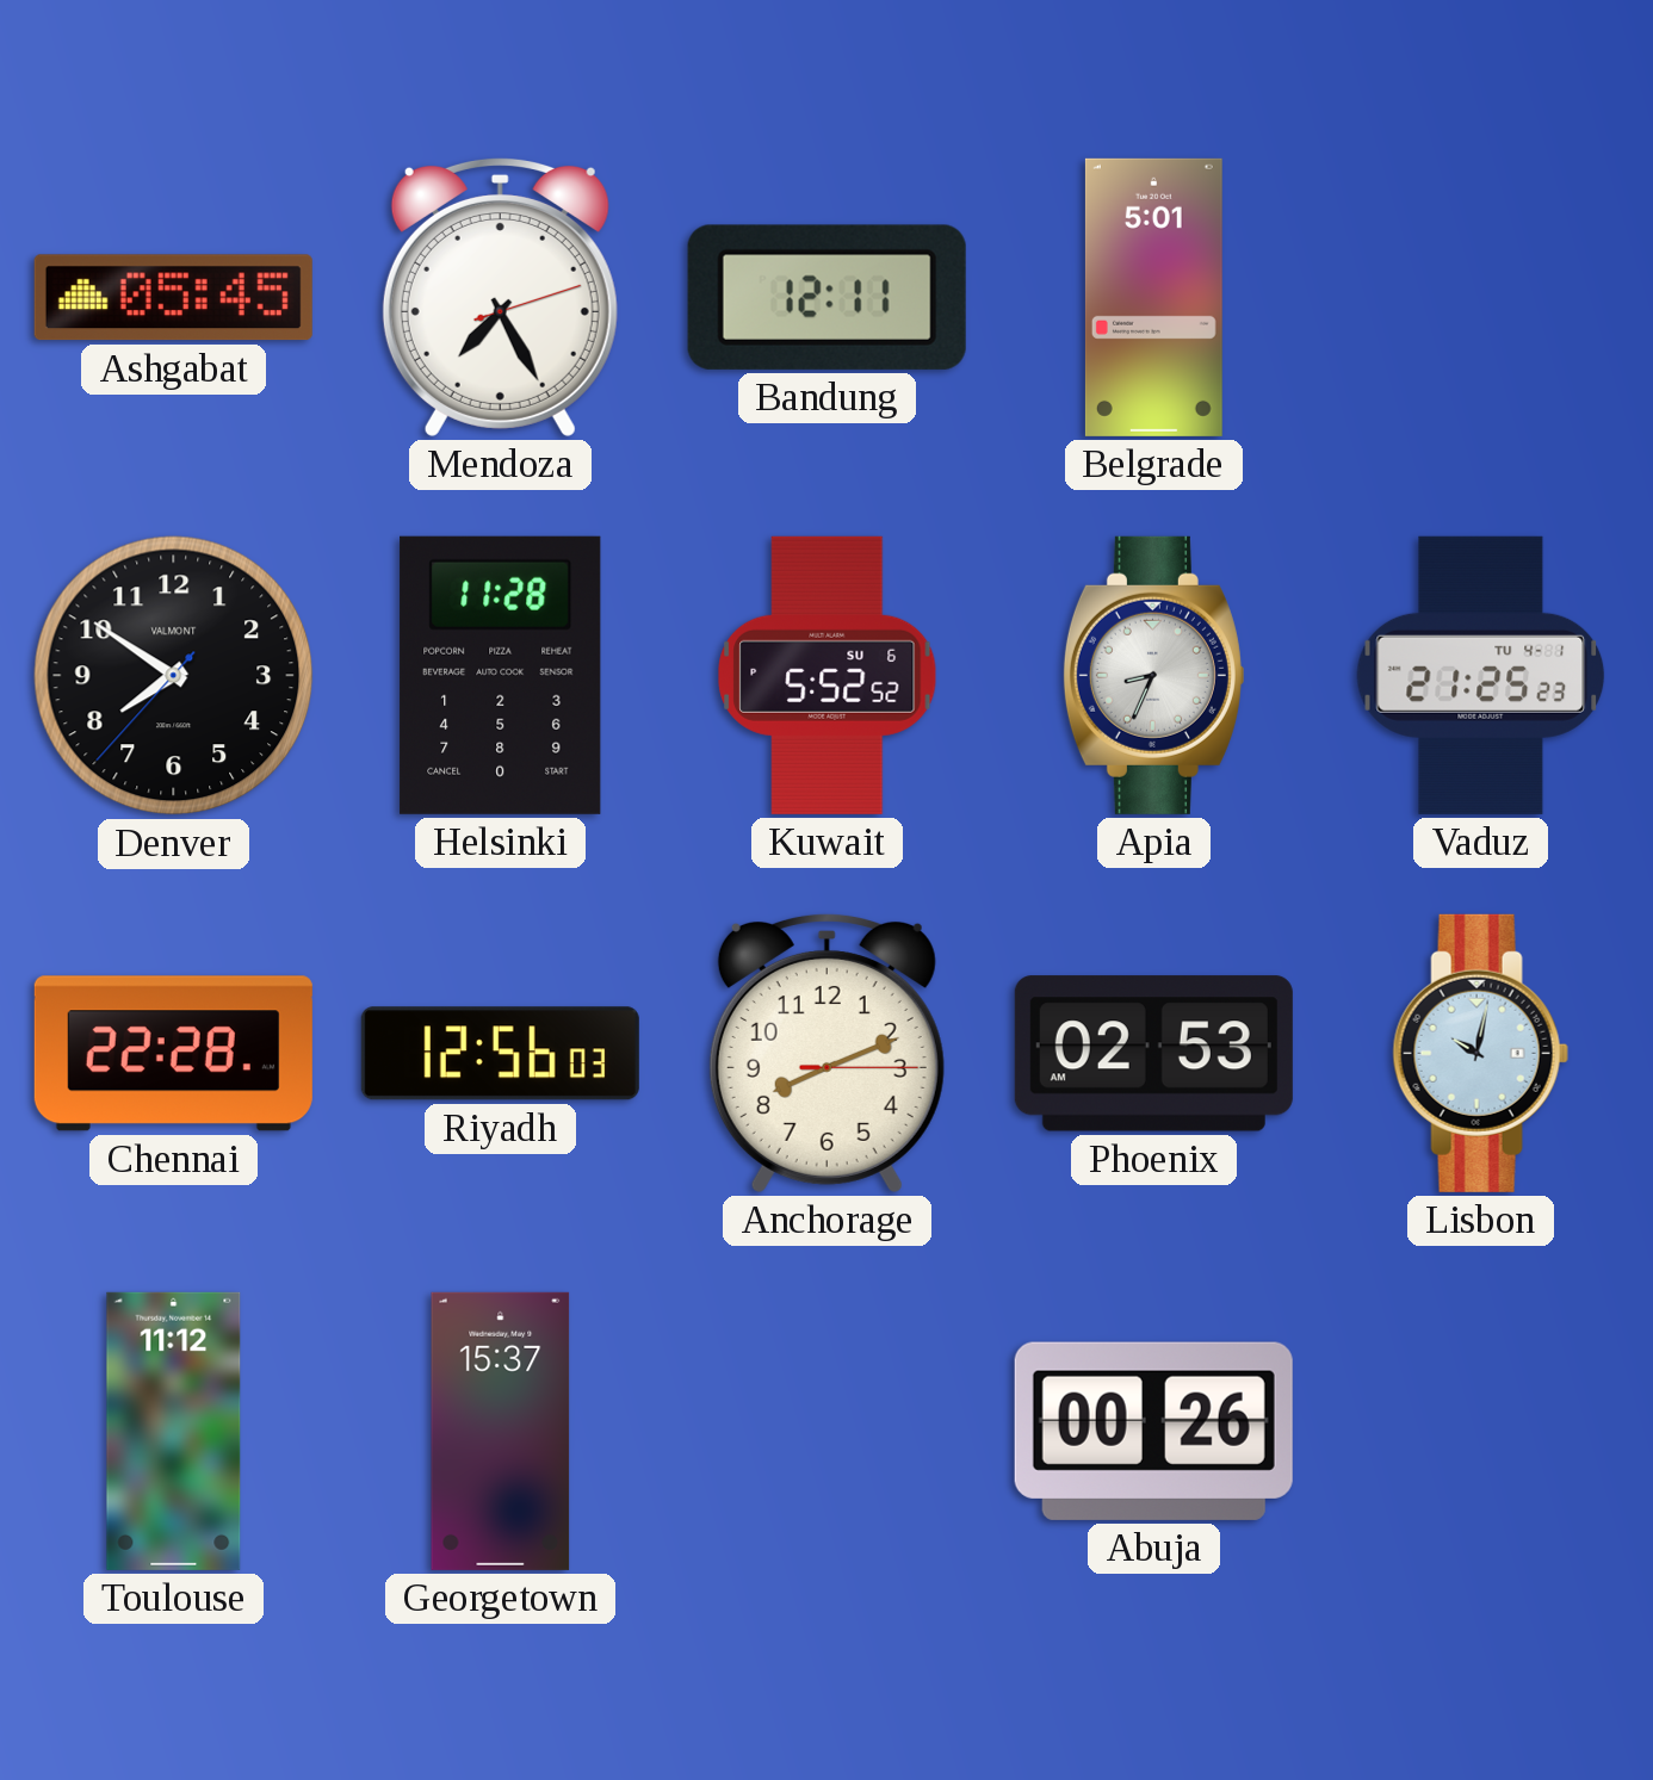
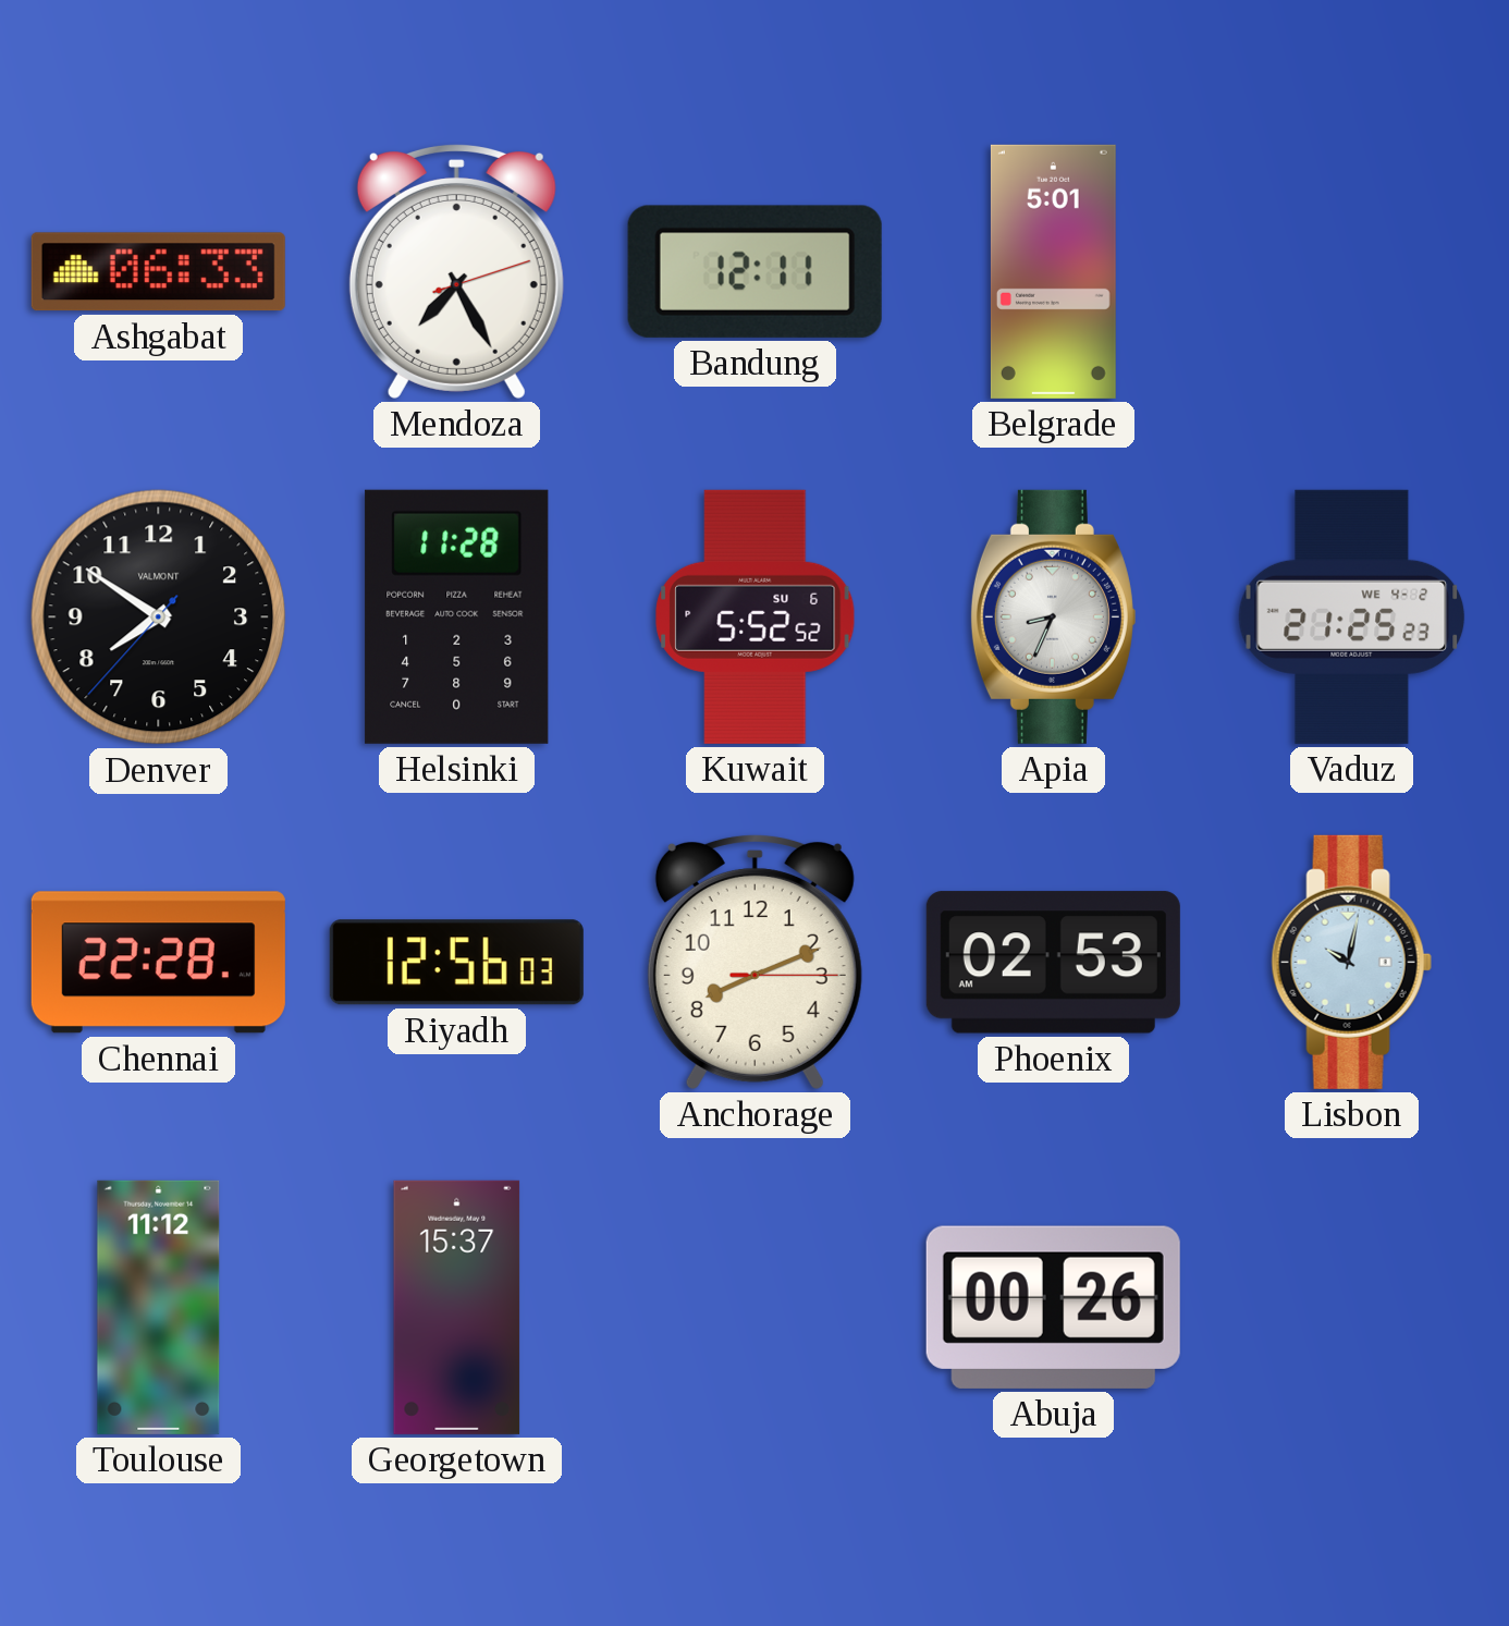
Ashgabat: 05:45 -> 06:33
Vaduz date: TU 4-1 -> WE 4-2
